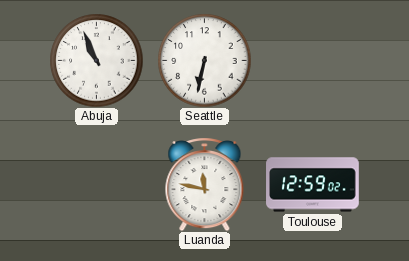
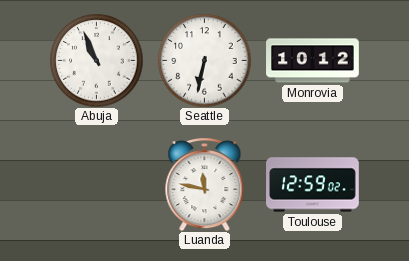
Monrovia: none -> 10:12
